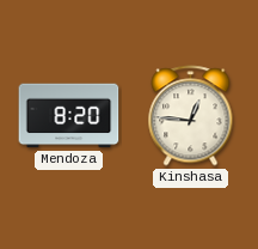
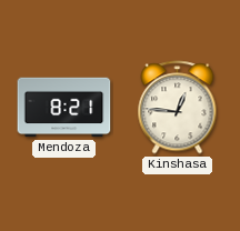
Mendoza: 8:20 -> 8:21
